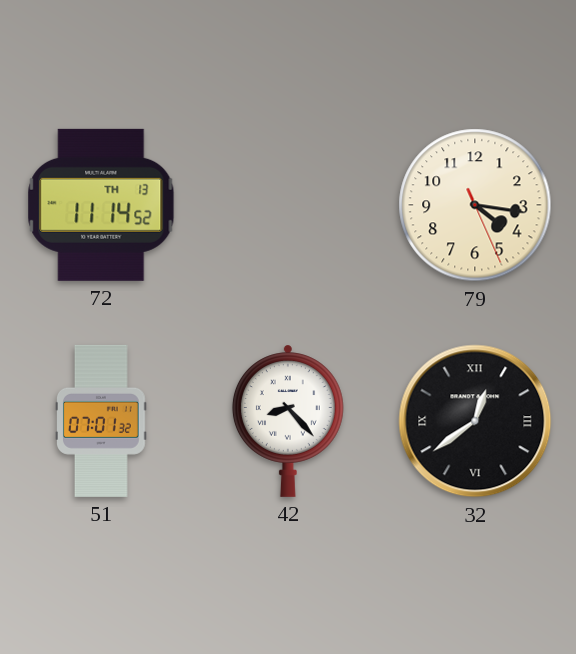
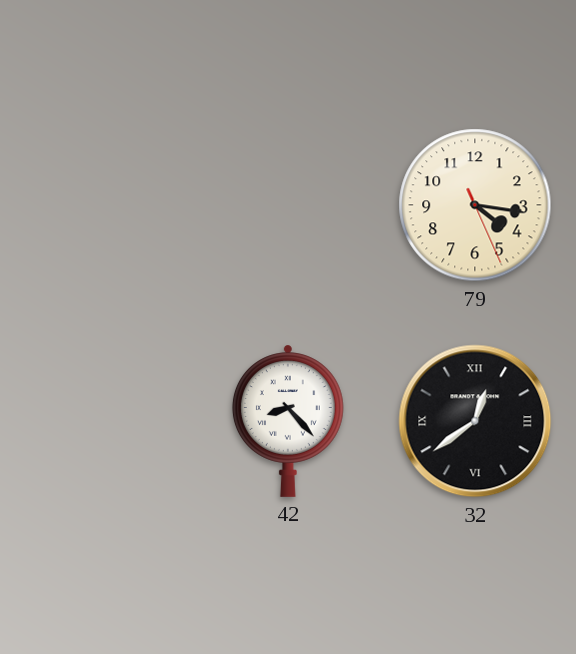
72: 11:14 -> none
51: 07:01 -> none
